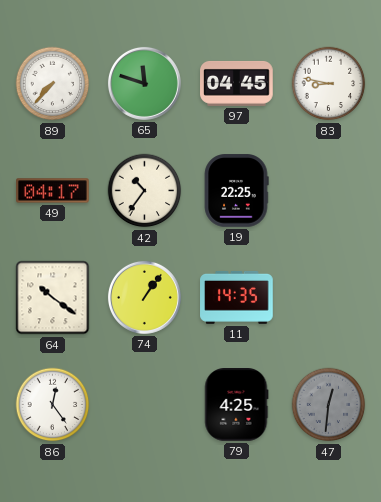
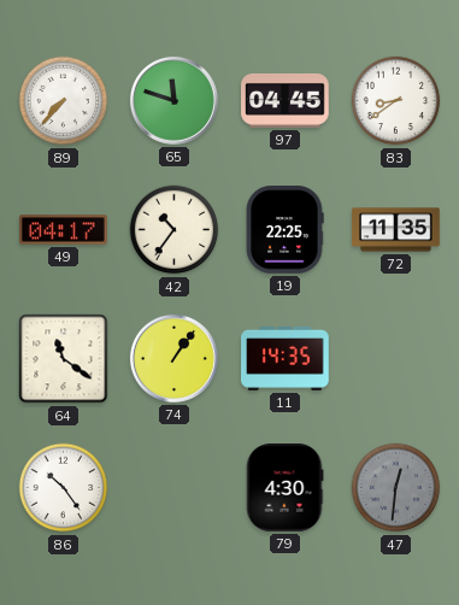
83: 8:47 -> 8:39
72: none -> 11:35
64: 10:21 -> 11:21
86: 12:24 -> 10:24
79: 4:25 -> 4:30
